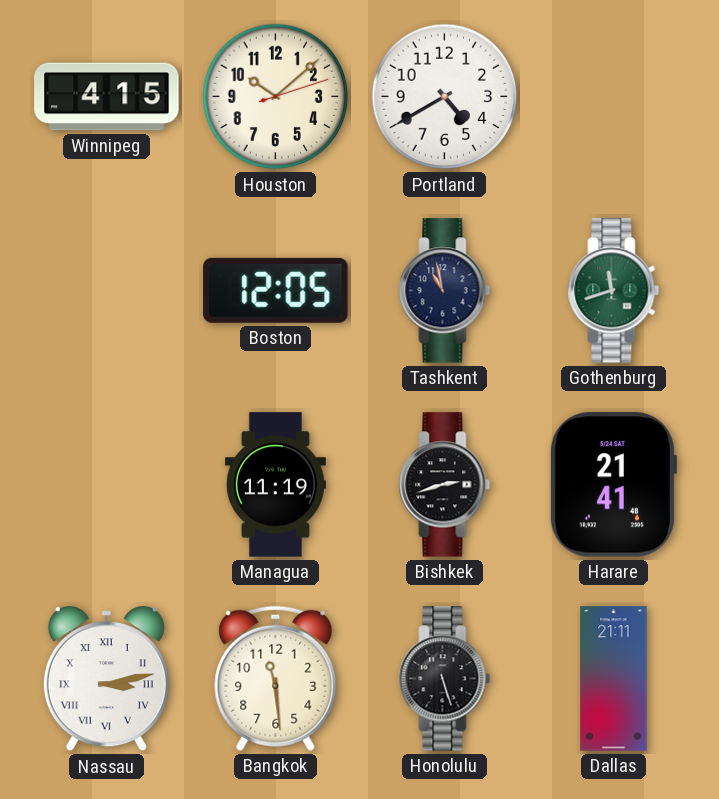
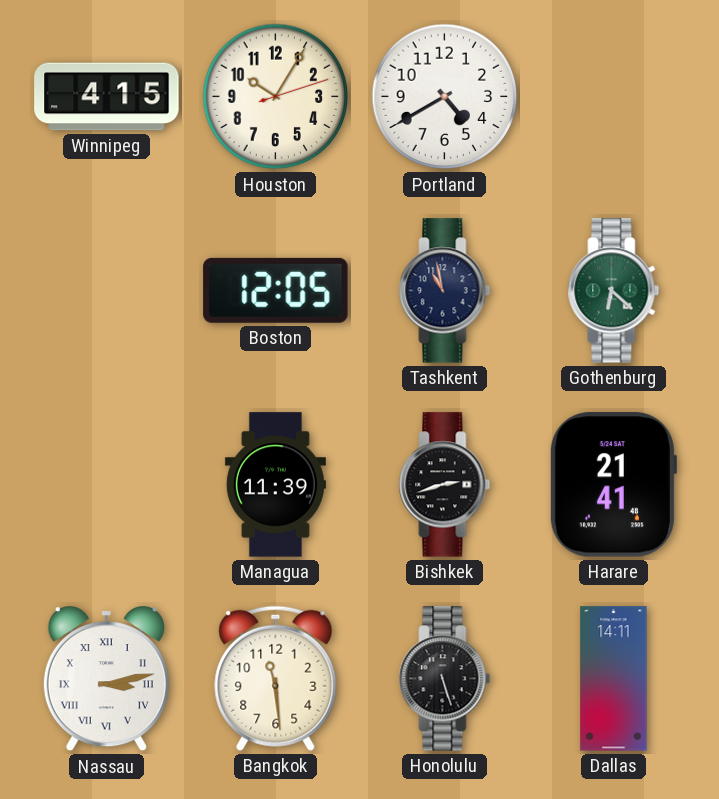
Houston: 10:08 -> 10:05
Gothenburg: 11:42 -> 6:22
Managua: 11:19 -> 11:39
Dallas: 21:11 -> 14:11
